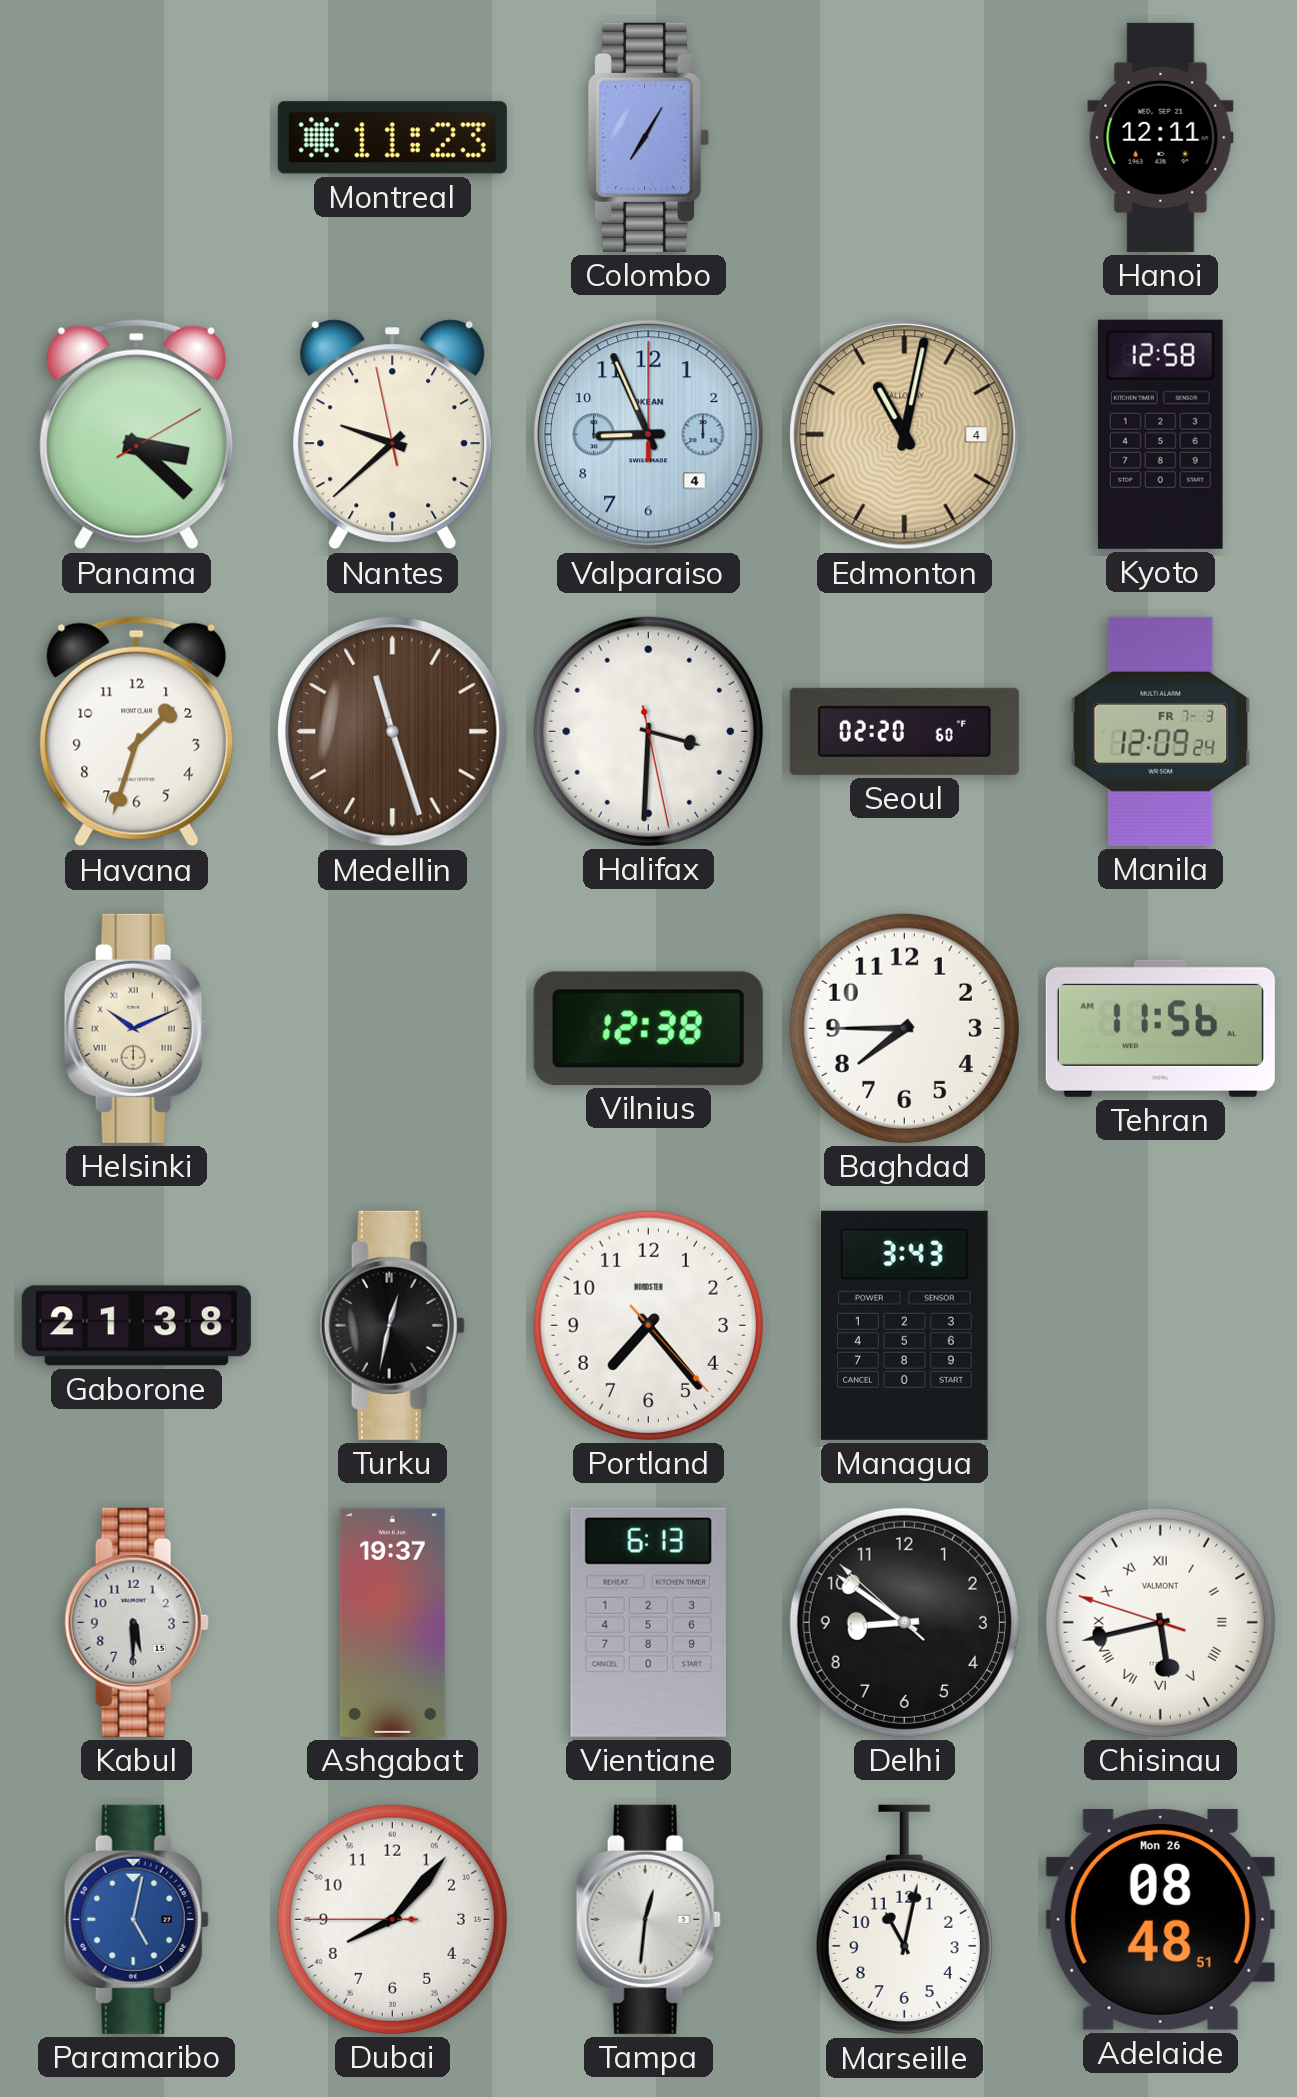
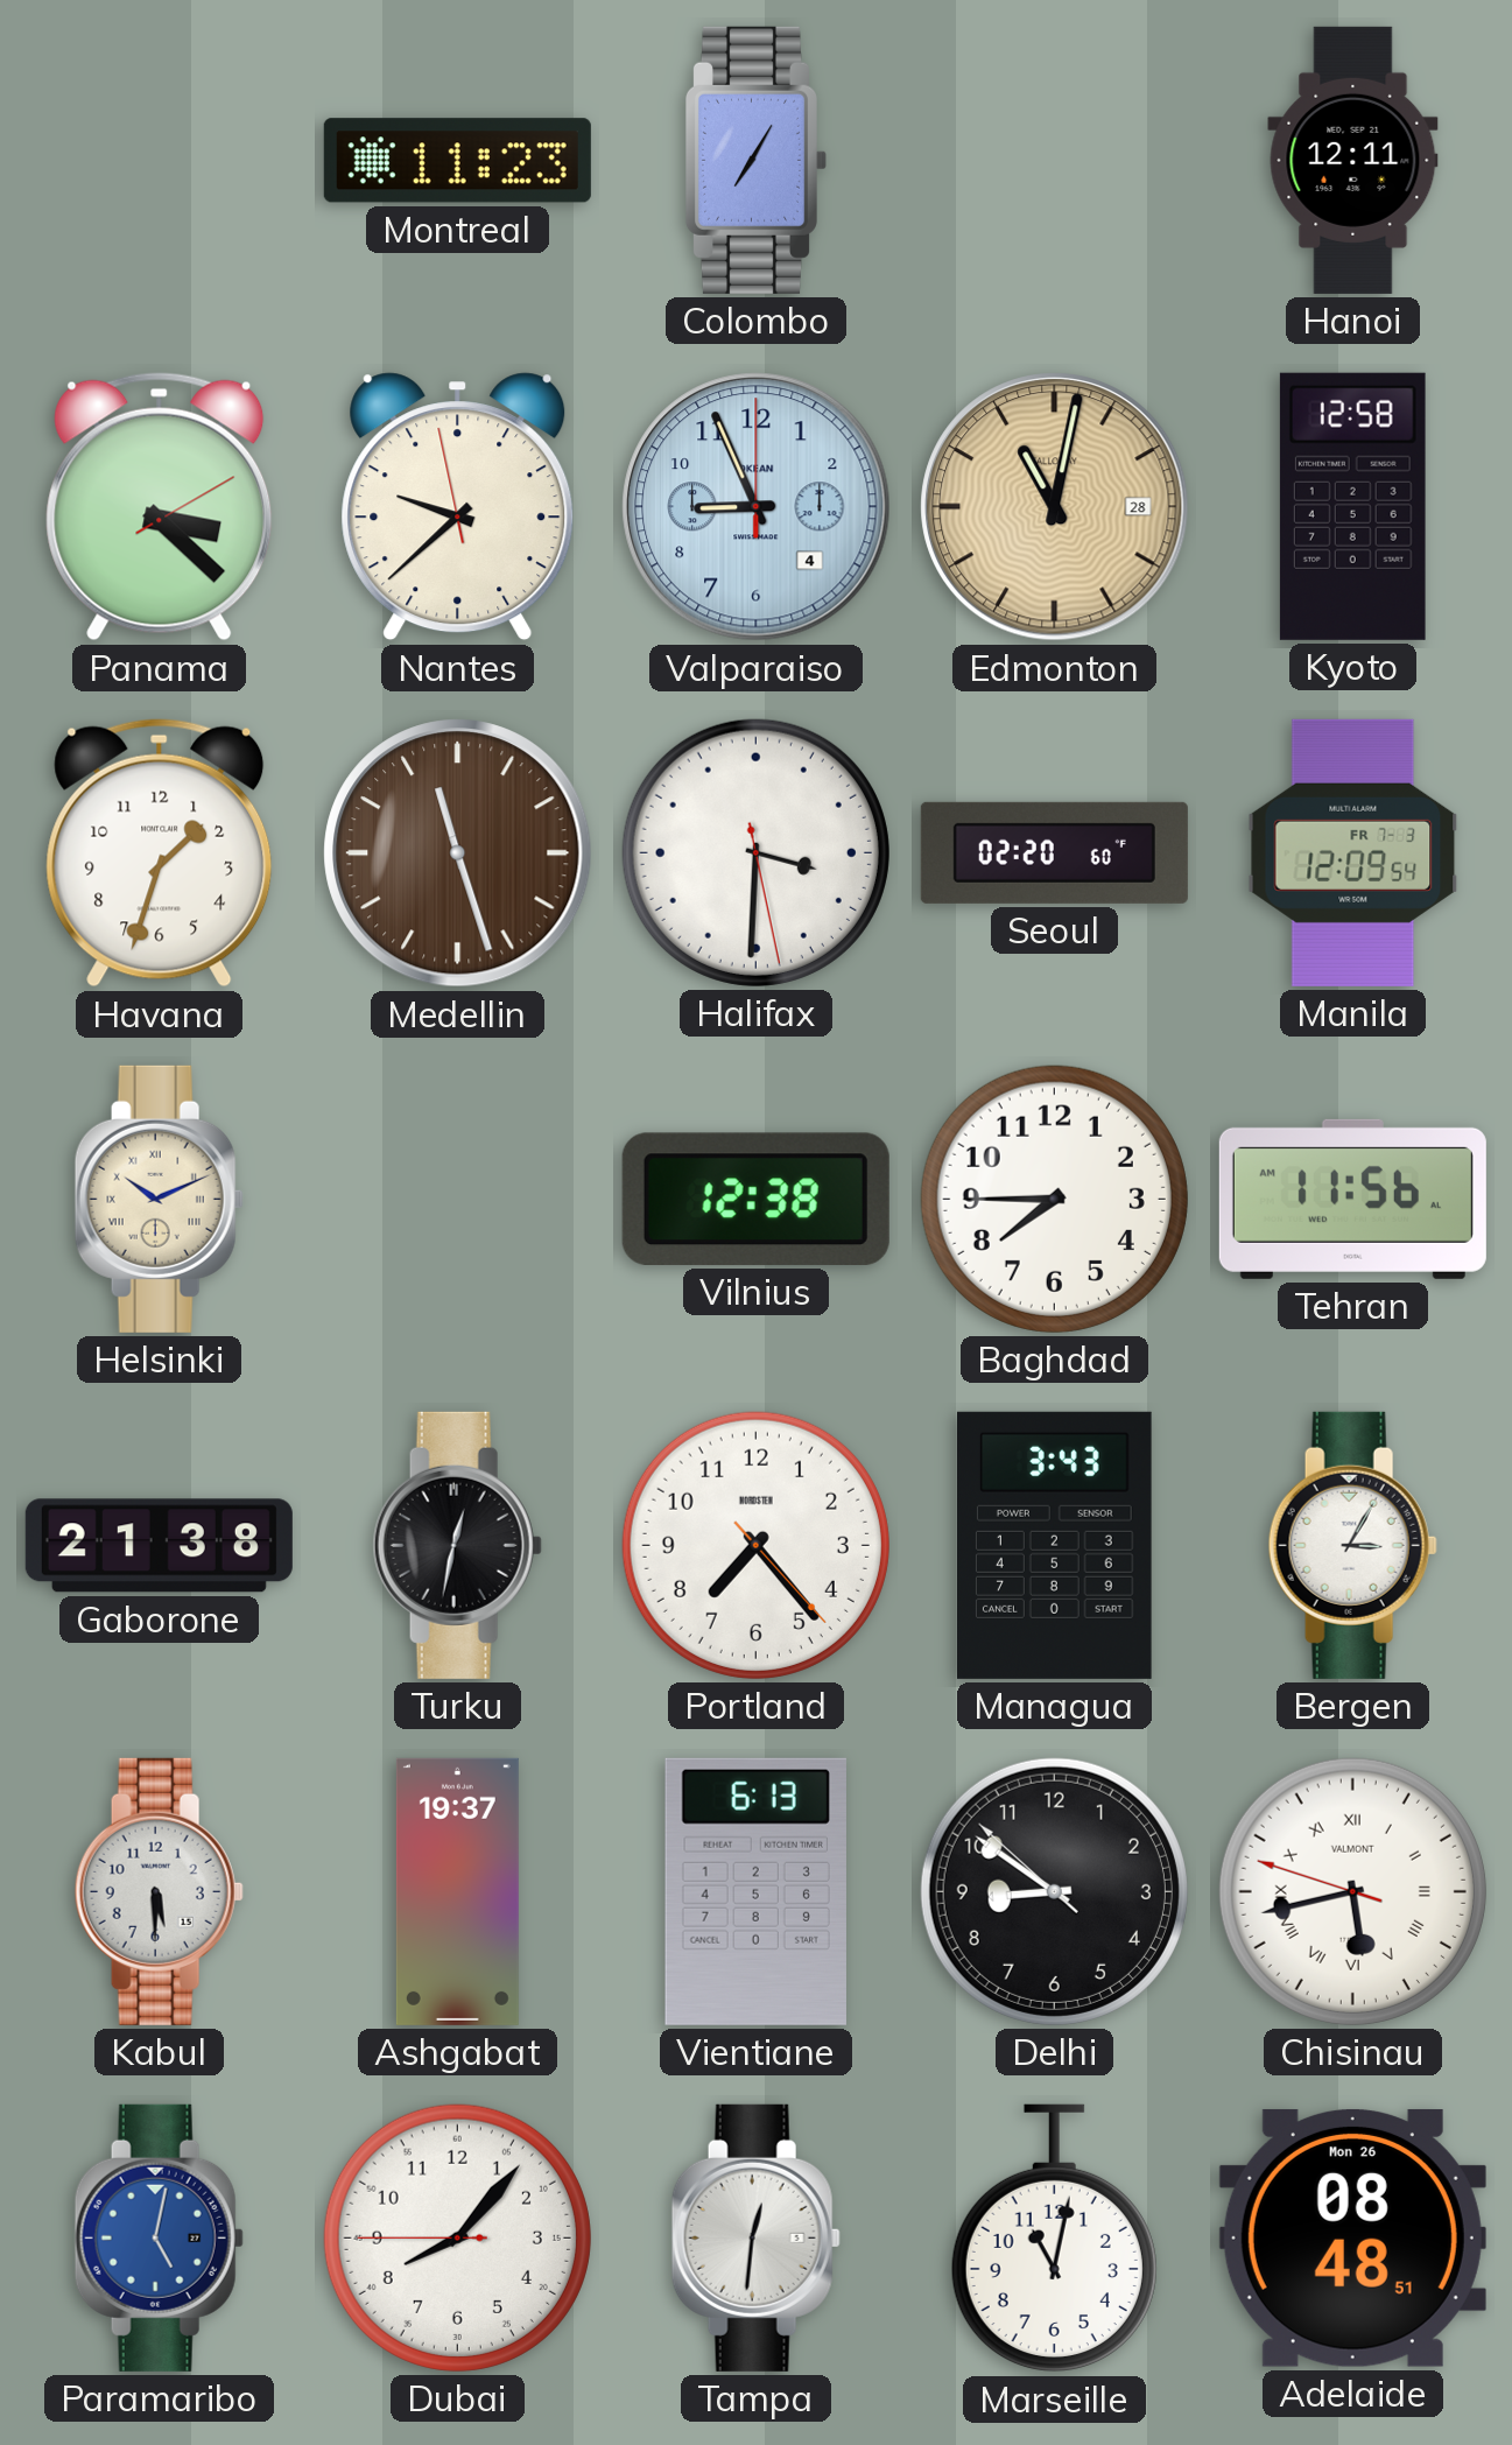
Edmonton date: 4 -> 28
Manila: 12:09:24 -> 12:09:54
Bergen: none -> 3:05
